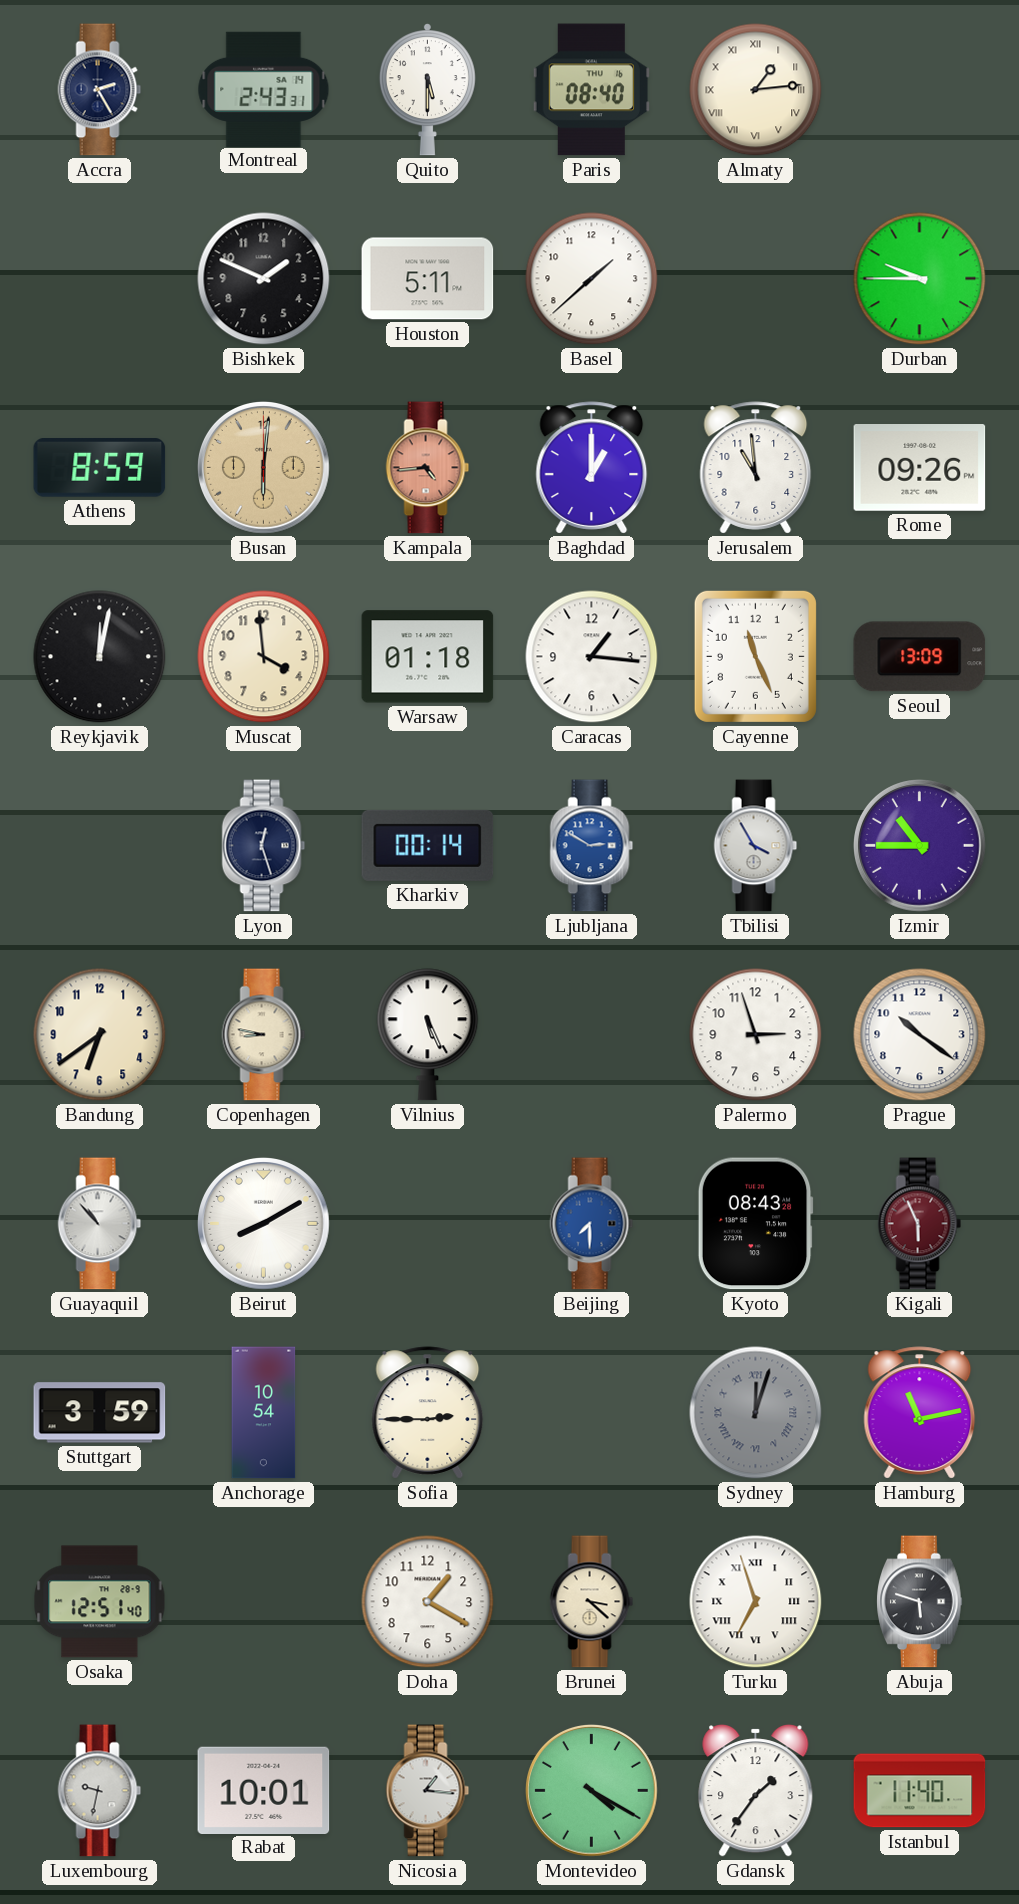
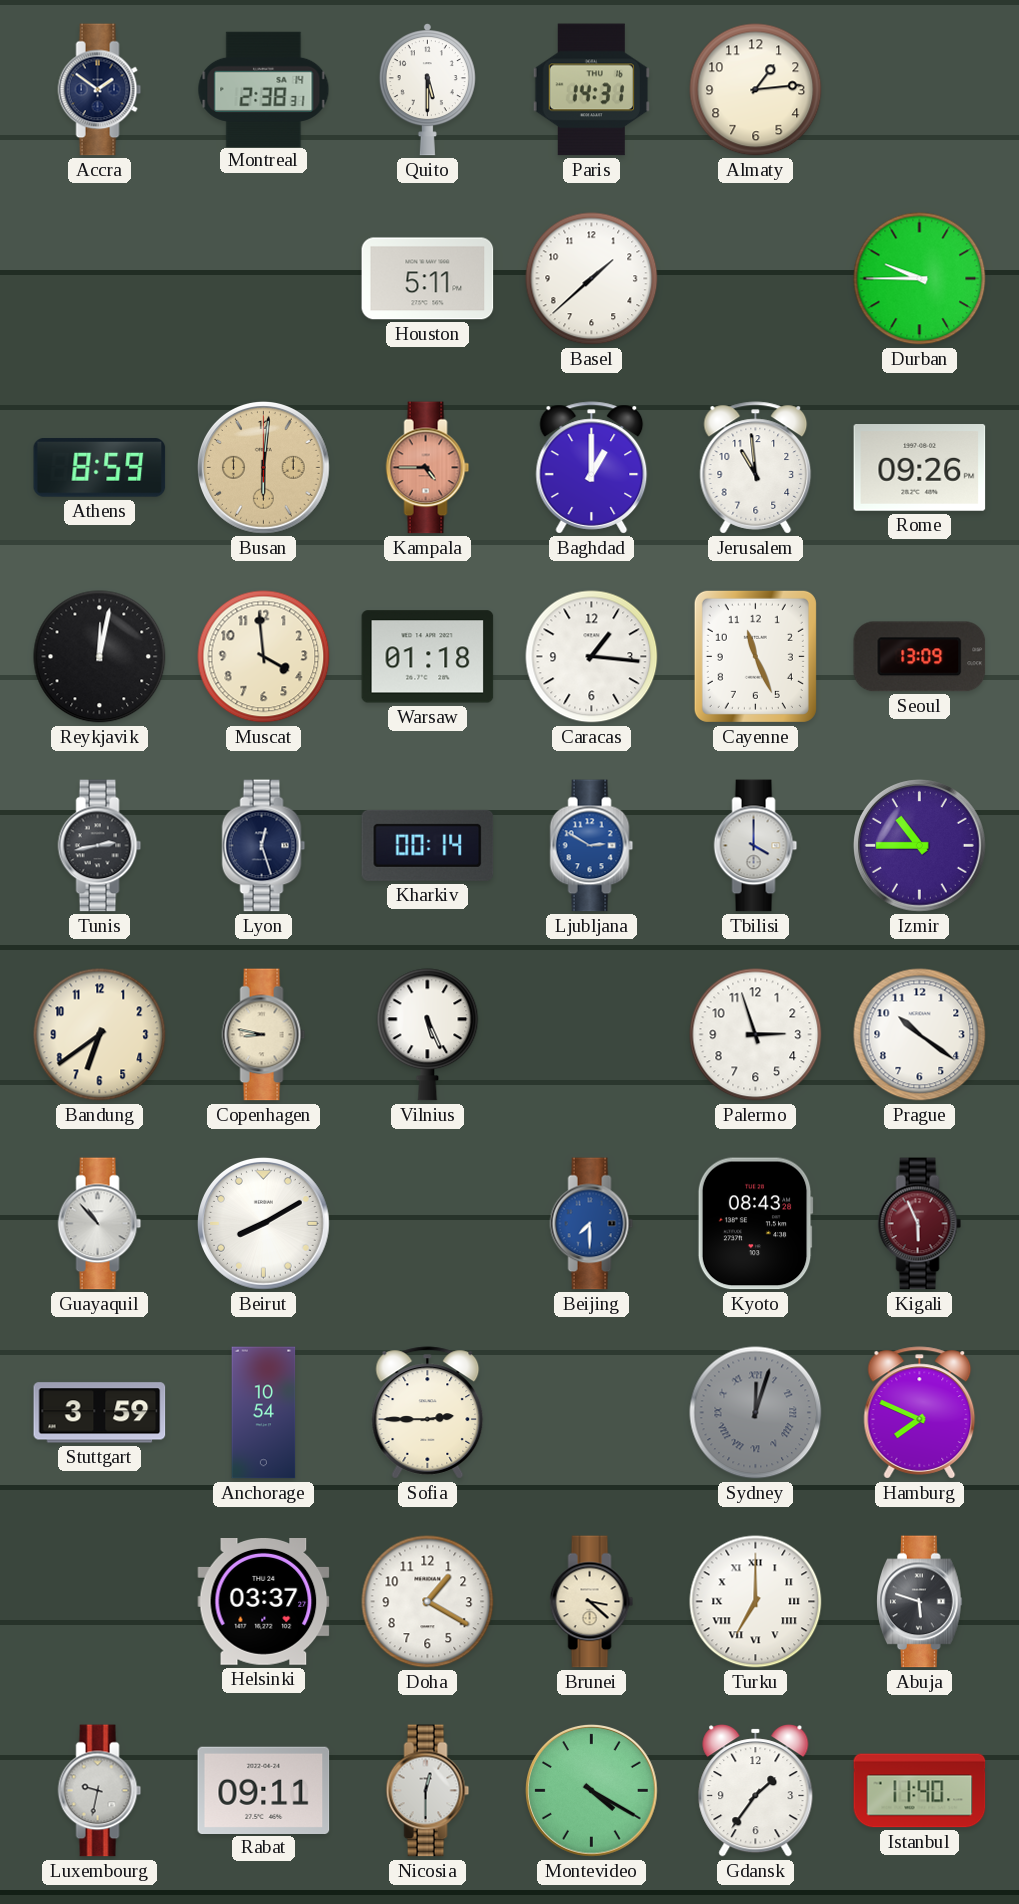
Accra: 2:25 -> 1:51
Montreal: 2:43 -> 2:38
Paris: 08:40 -> 14:31
Almaty numerals: Roman -> Arabic
Bishkek: 1:49 -> none
Kampala: 4:44 -> 4:45
Tunis: none -> 2:43
Tbilisi: 3:55 -> 4:00
Hamburg: 11:13 -> 7:49
Osaka: 12:51 -> none
Helsinki: none -> 03:37
Turku: 6:57 -> 7:00
Rabat: 10:01 -> 09:11
Nicosia: 1:16 -> 12:30
